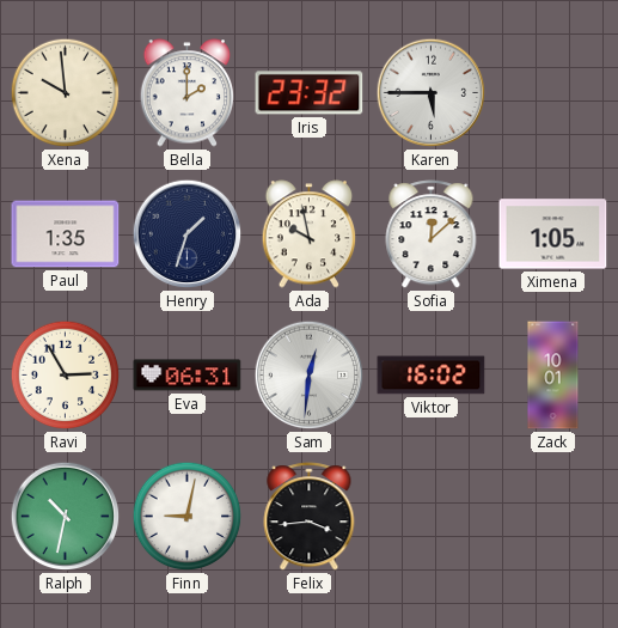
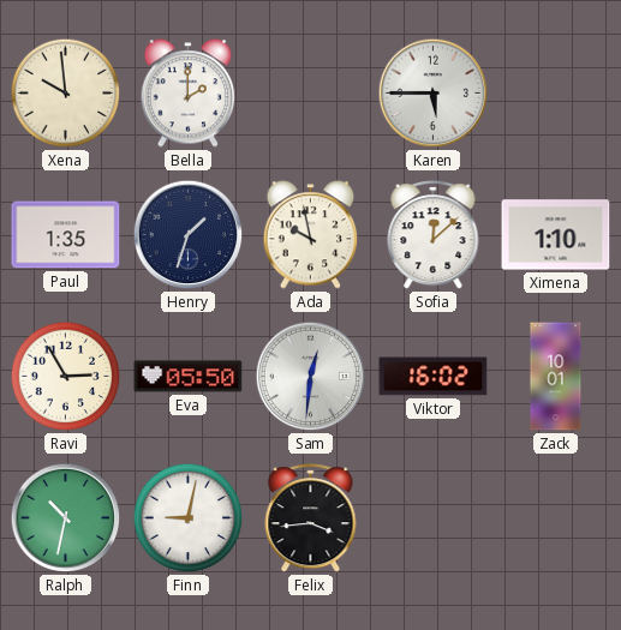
Iris: 23:32 -> none
Ximena: 1:05 -> 1:10
Eva: 06:31 -> 05:50
